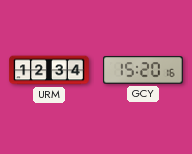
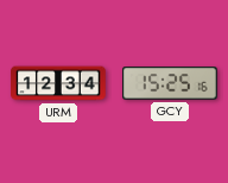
GCY: 15:20 -> 15:25
